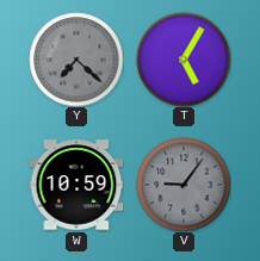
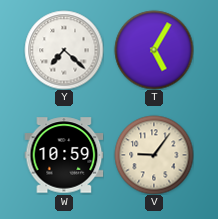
Y dial: grey -> white
V dial: grey -> cream
